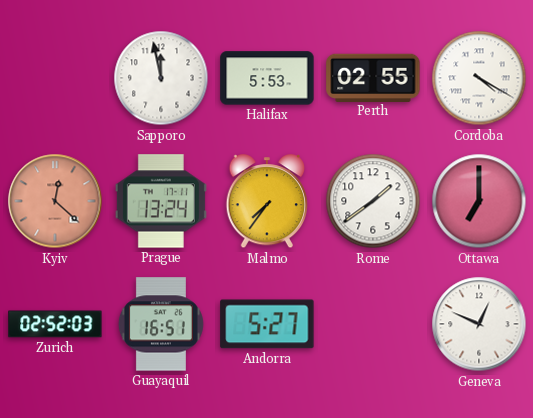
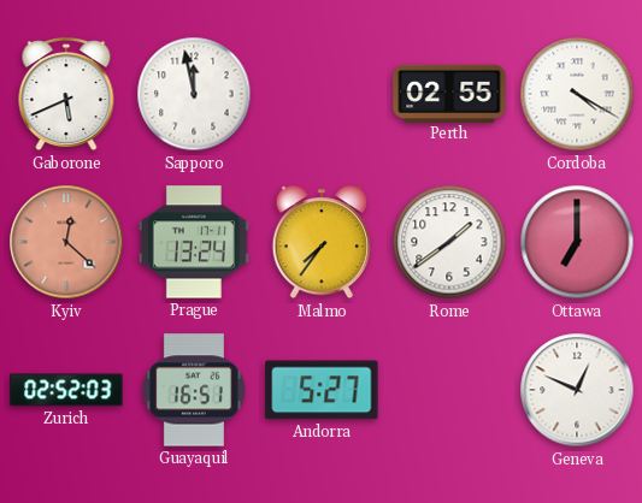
Gaborone: none -> 5:41
Halifax: 5:53 -> none
